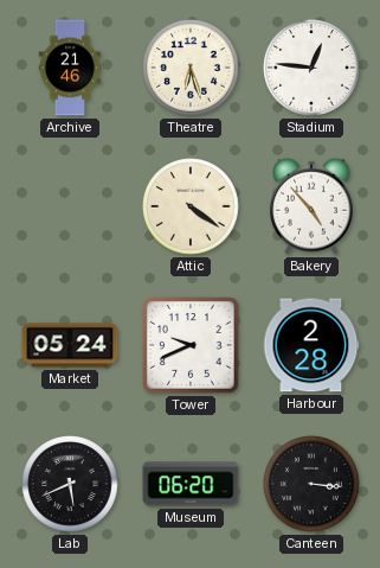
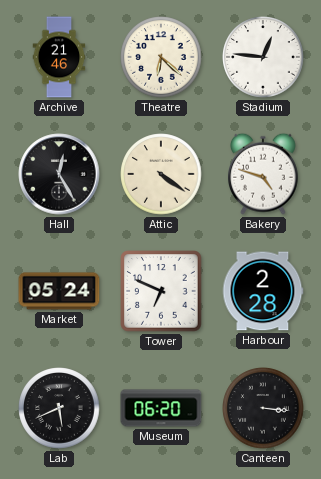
Theatre: 6:27 -> 6:22
Hall: none -> 12:25
Bakery: 4:53 -> 4:48
Tower: 9:41 -> 6:49
